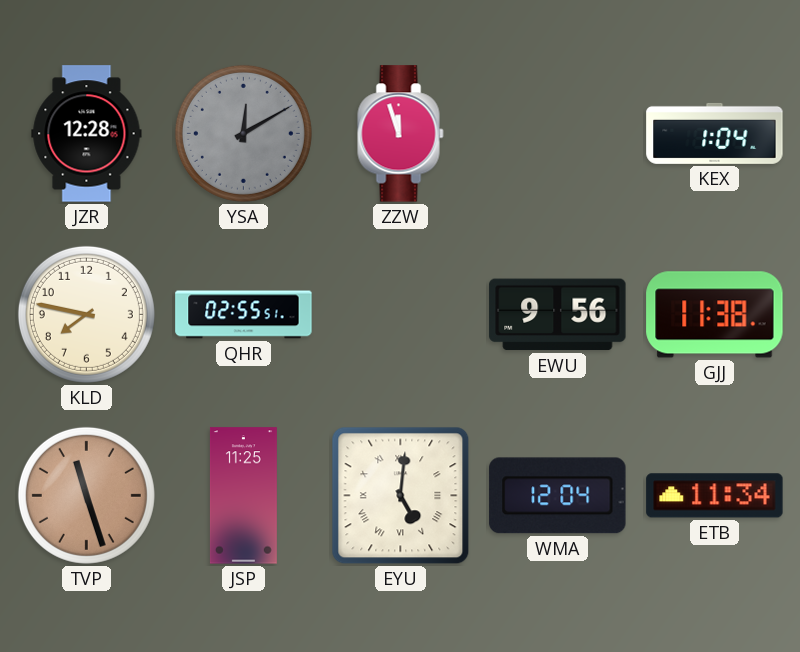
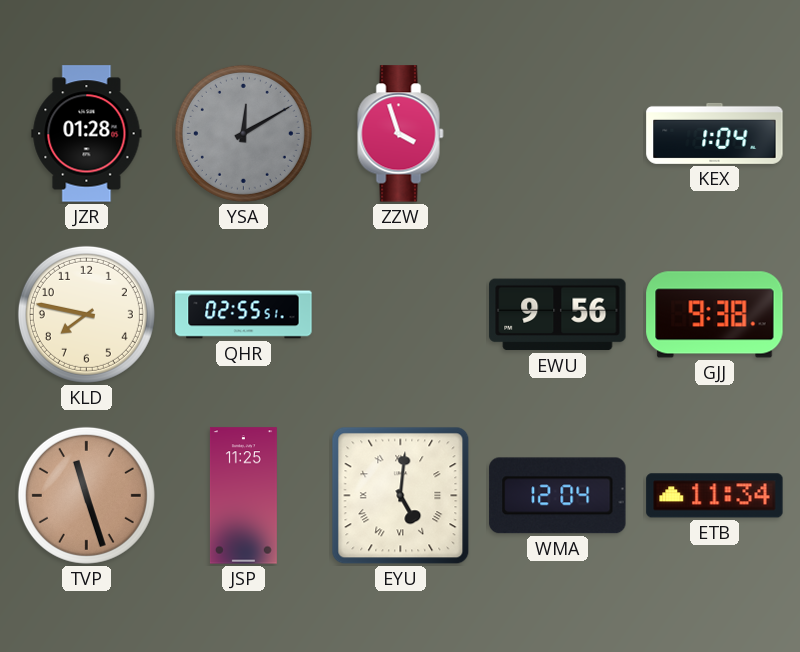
JZR: 12:28 -> 01:28
ZZW: 11:57 -> 3:57
GJJ: 11:38 -> 9:38
